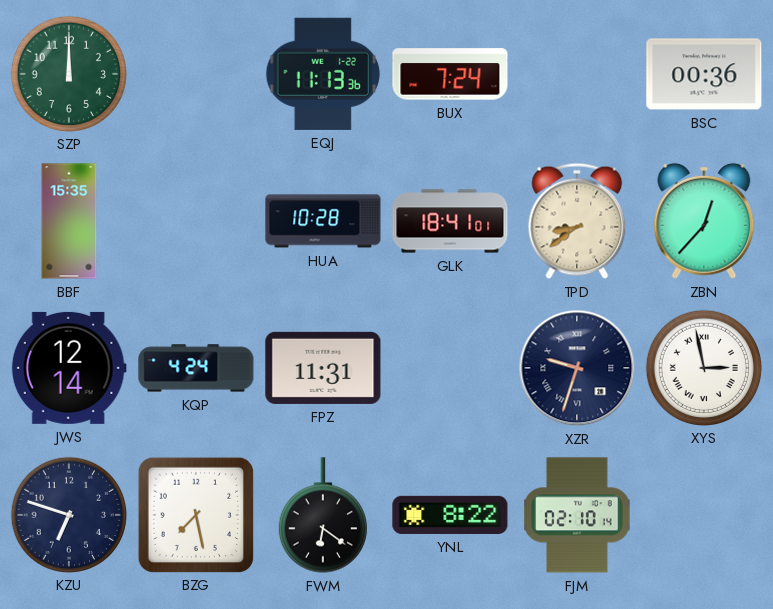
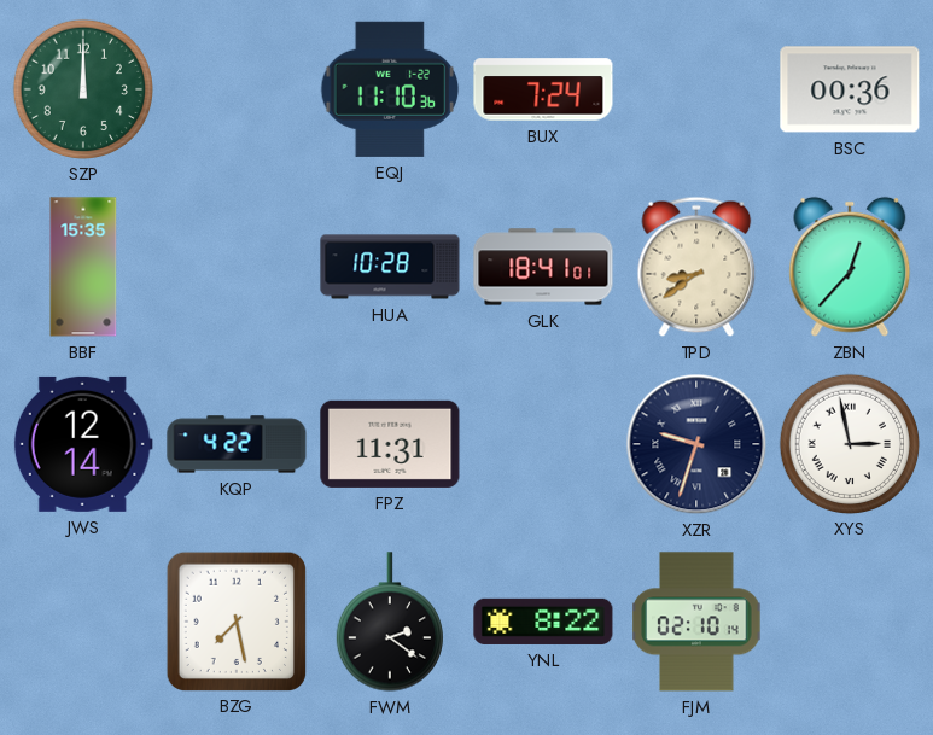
EQJ: 11:13 -> 11:10
KQP: 4:24 -> 4:22
KZU: 6:48 -> none
FWM: 6:21 -> 2:21
